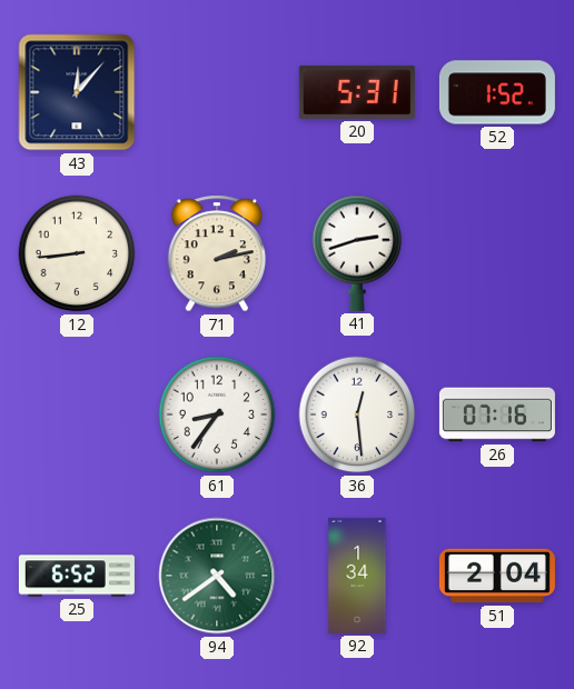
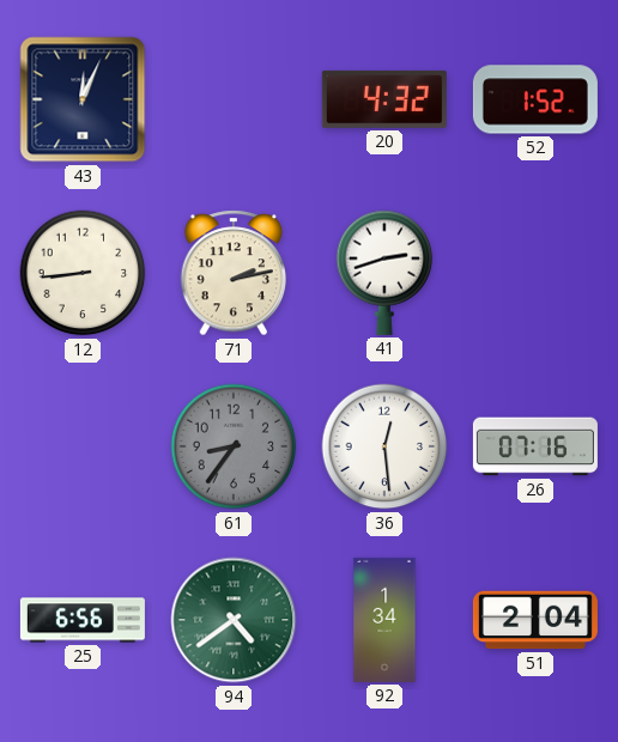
43: 12:07 -> 12:04
20: 5:31 -> 4:32
61 dial: white -> grey
25: 6:52 -> 6:56
